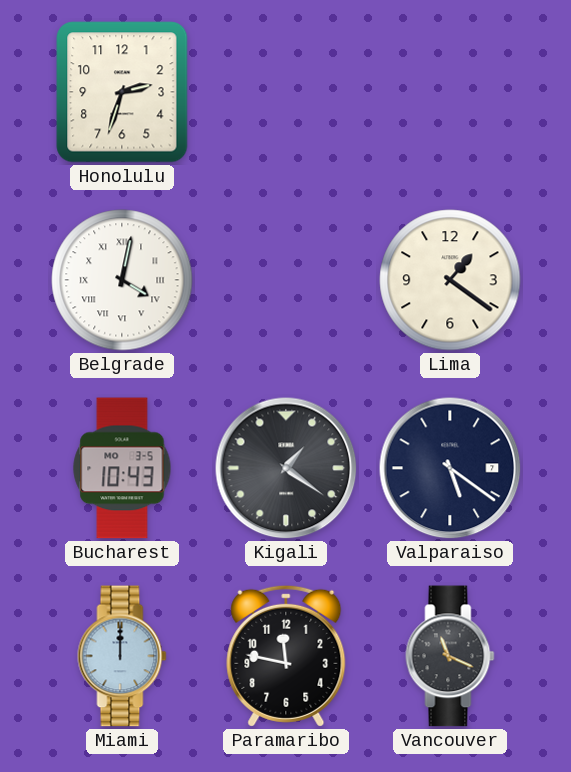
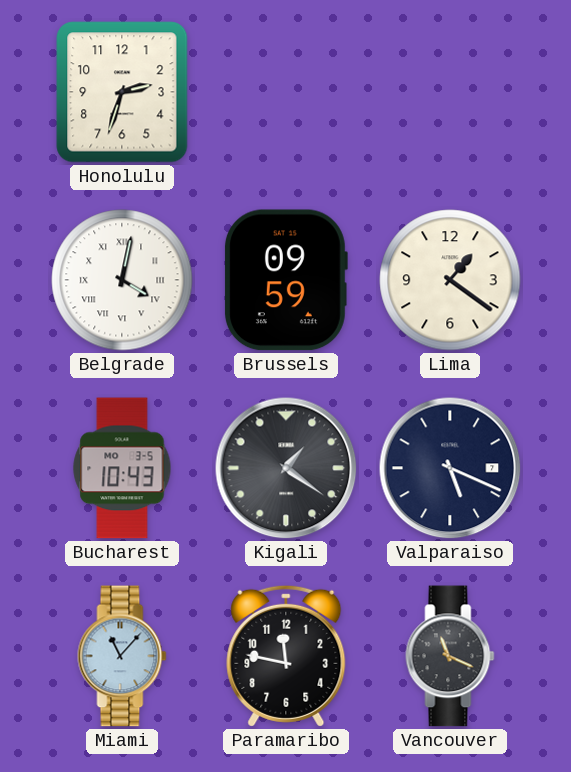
Brussels: none -> 09:59
Valparaiso: 5:21 -> 5:19
Miami: 12:00 -> 11:07
